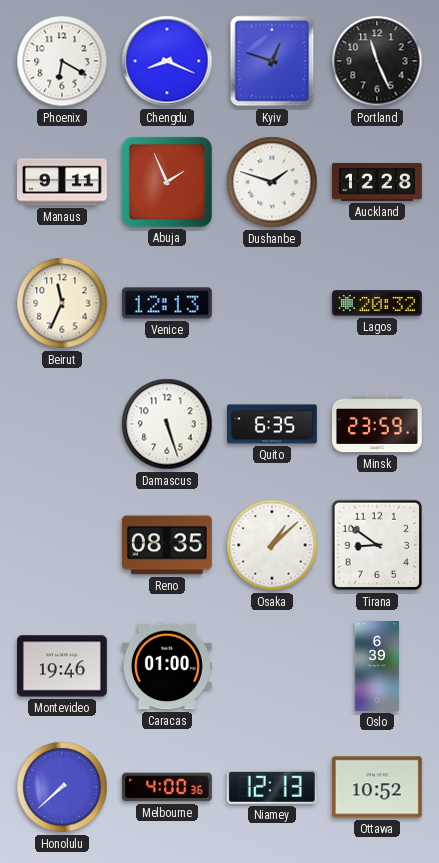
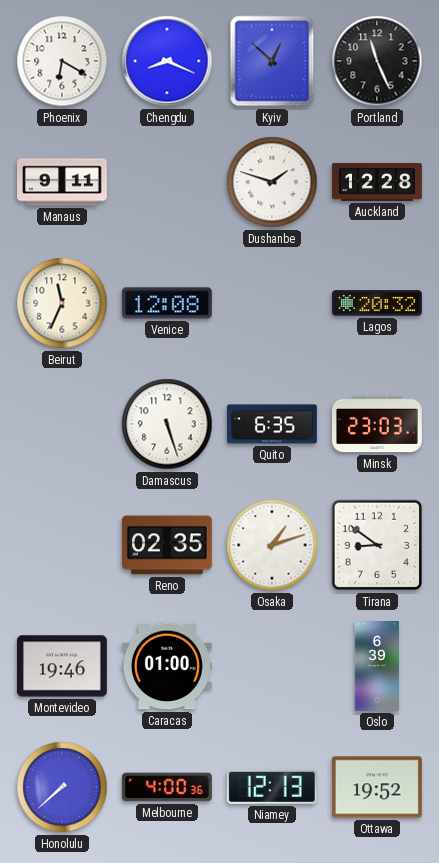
Kyiv: 12:48 -> 12:52
Abuja: 1:56 -> none
Venice: 12:13 -> 12:08
Minsk: 23:59 -> 23:03
Reno: 08:35 -> 02:35
Osaka: 1:08 -> 1:12
Ottawa: 10:52 -> 19:52
